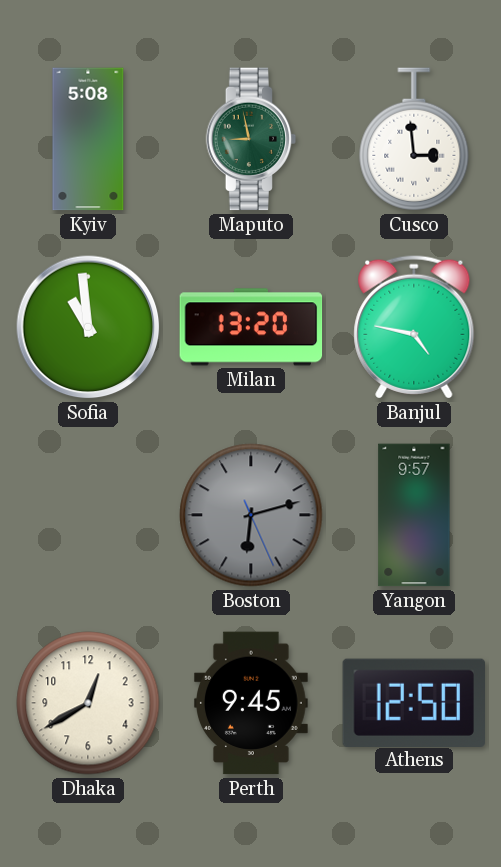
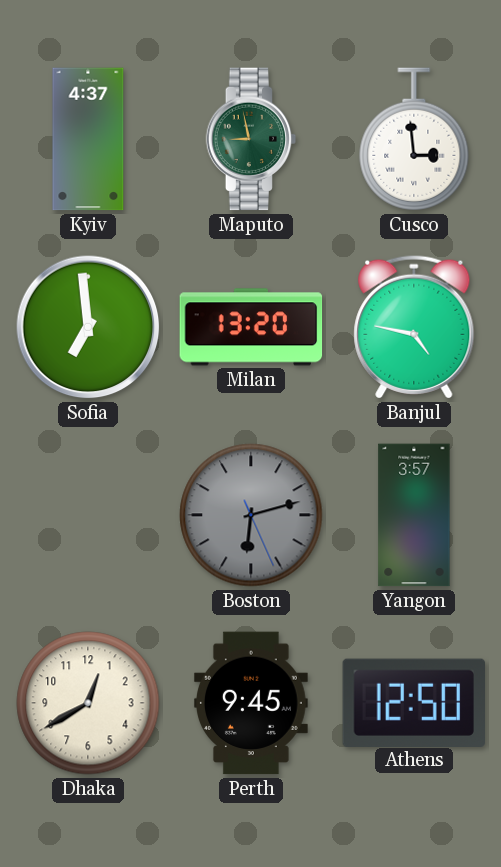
Kyiv: 5:08 -> 4:37
Sofia: 10:59 -> 6:59
Yangon: 9:57 -> 3:57
